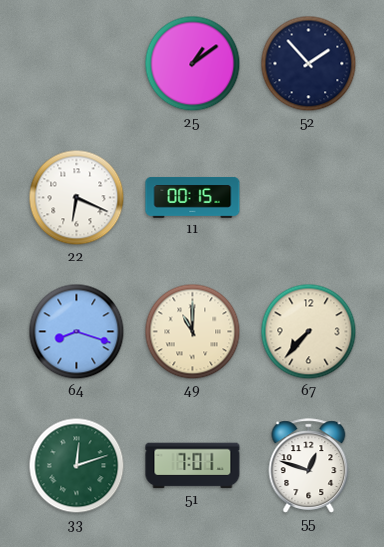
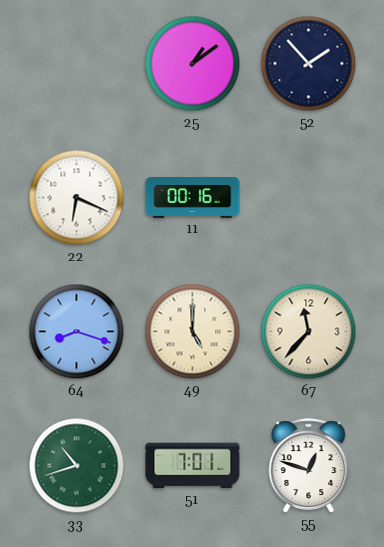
11: 00:15 -> 00:16
49: 11:00 -> 5:00
67: 7:37 -> 11:37
33: 12:12 -> 10:42
